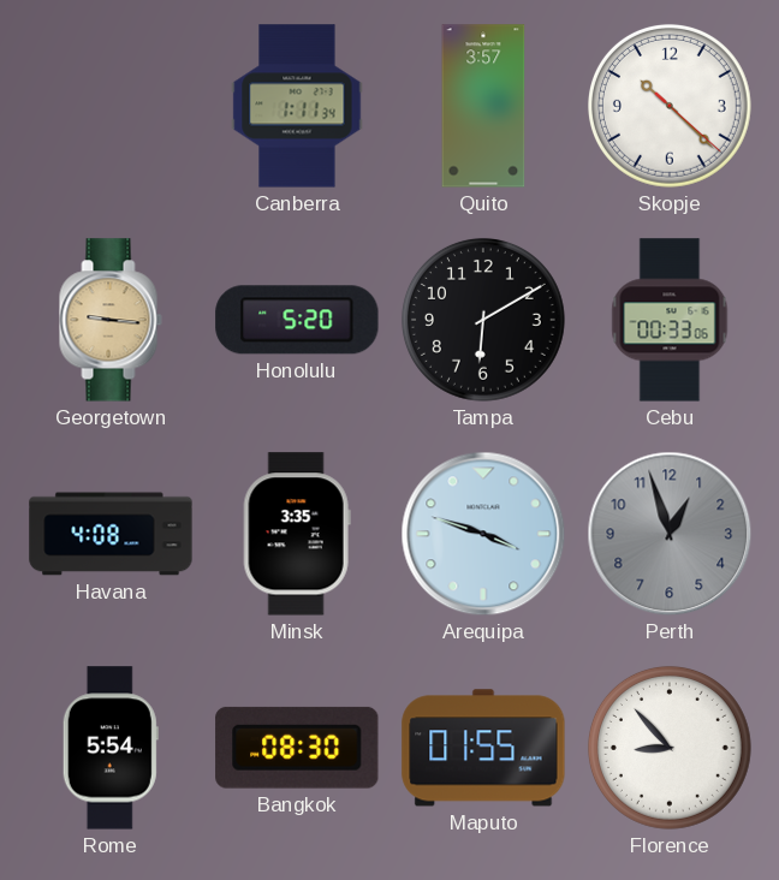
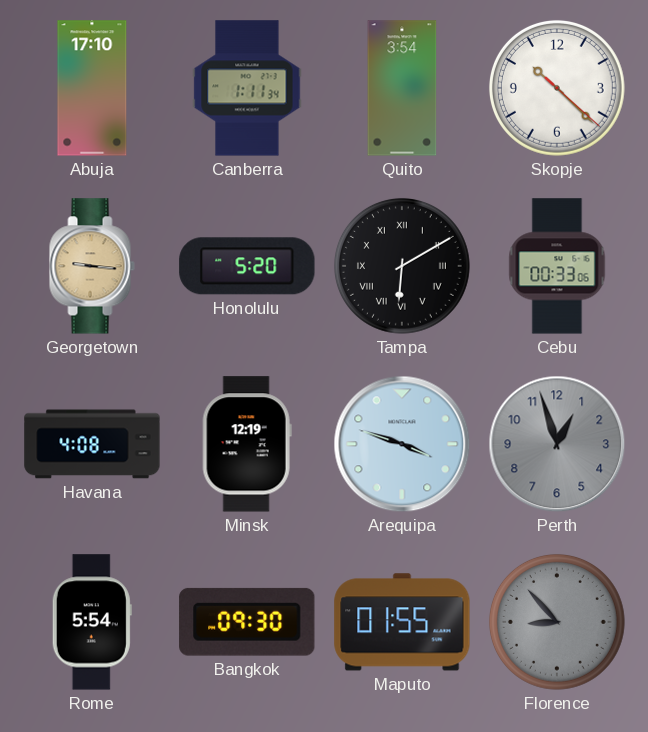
Abuja: none -> 17:10
Quito: 3:57 -> 3:54
Tampa numerals: Arabic -> Roman
Minsk: 3:35 -> 12:19
Bangkok: 08:30 -> 09:30
Florence dial: white -> grey
